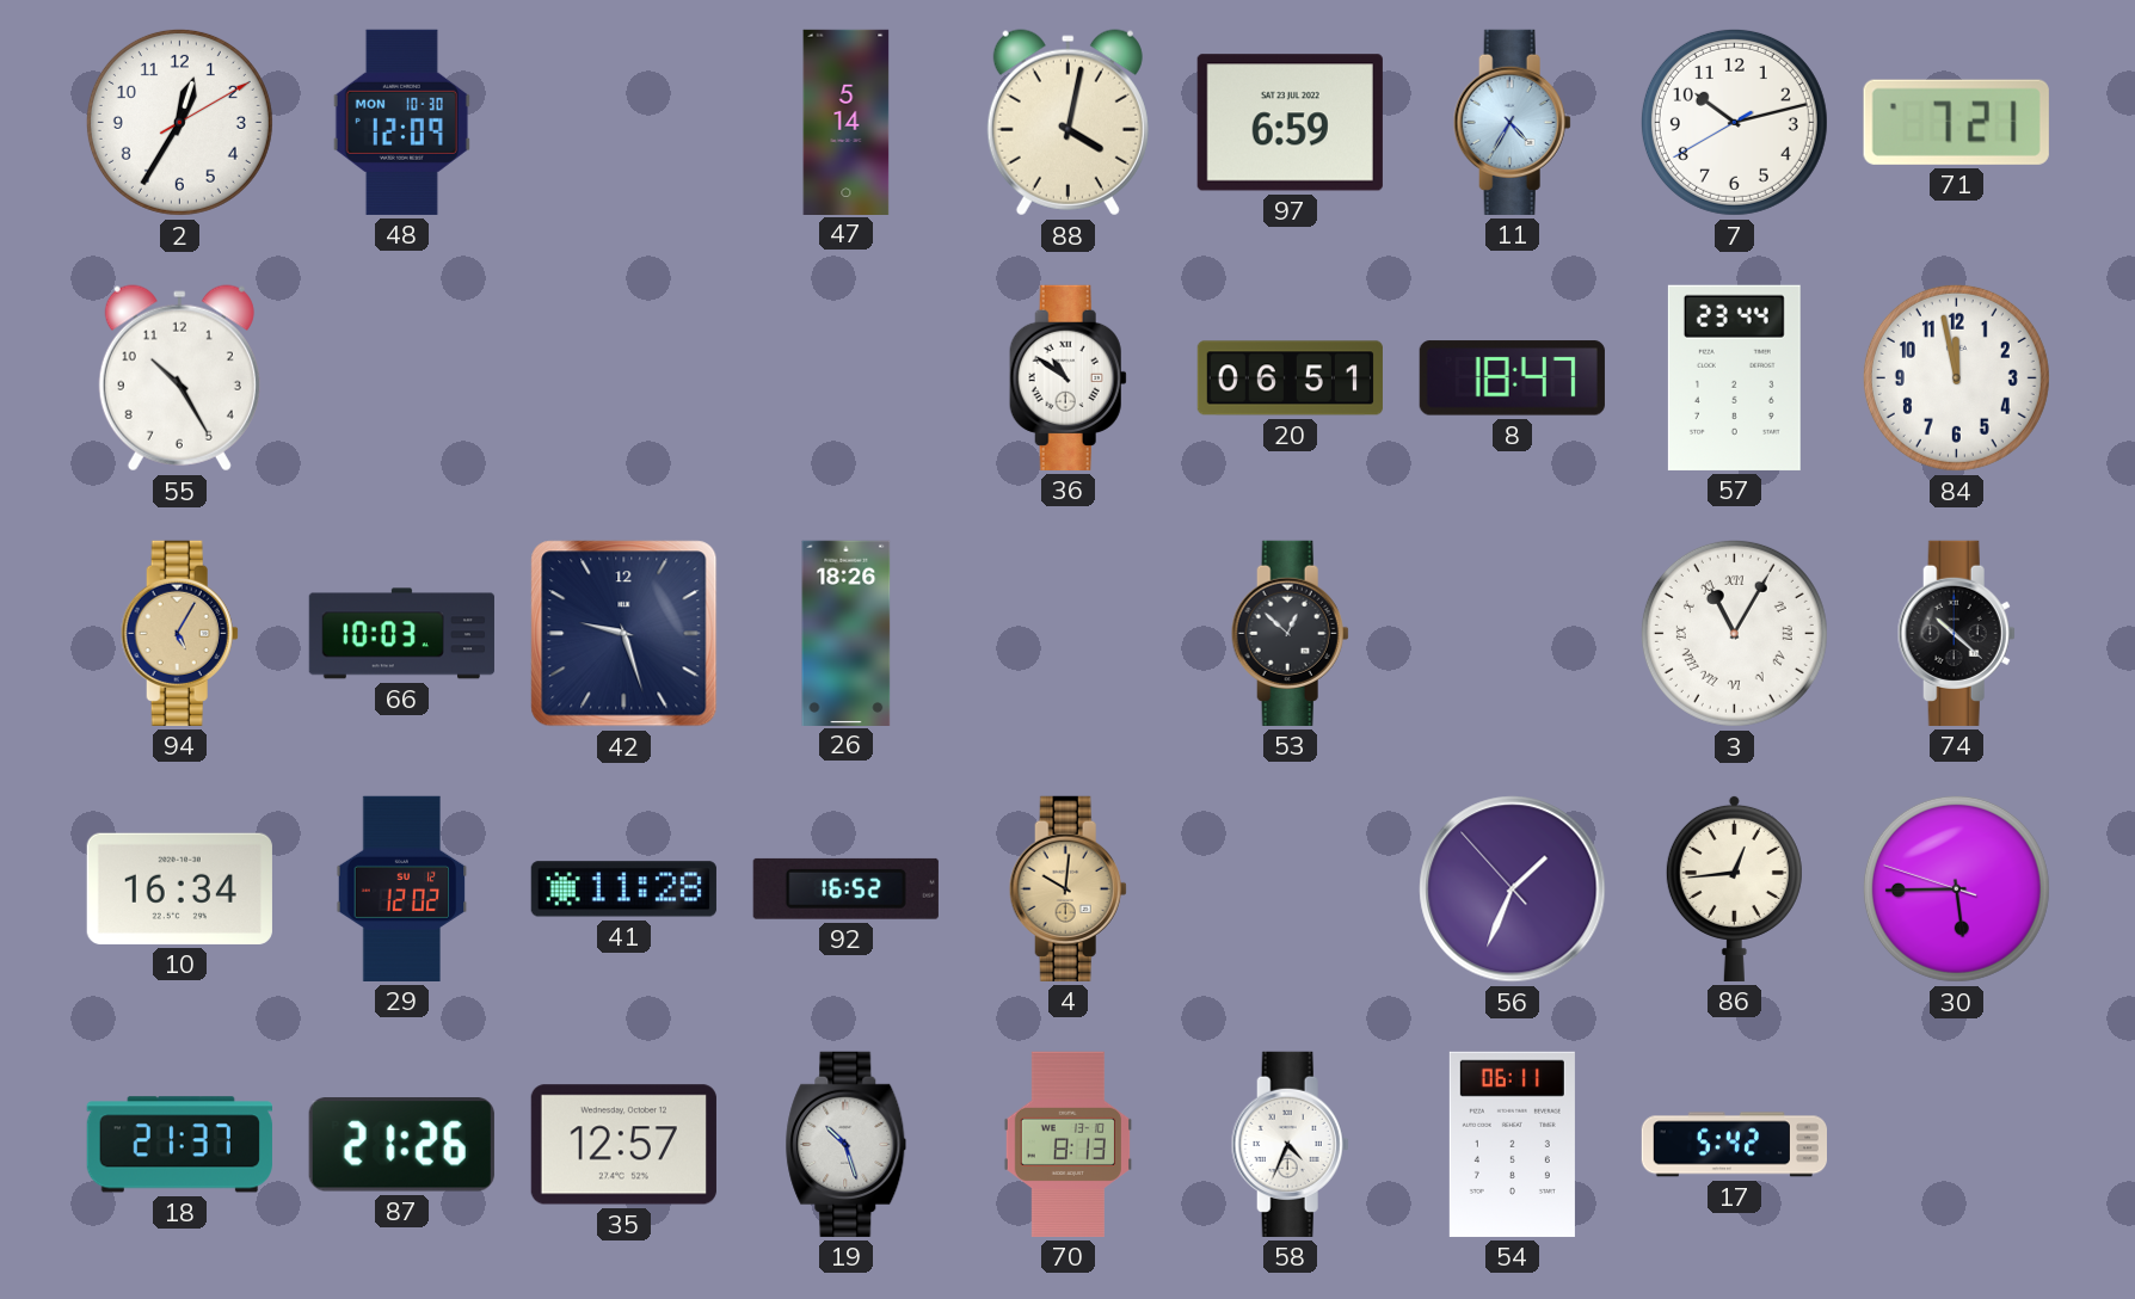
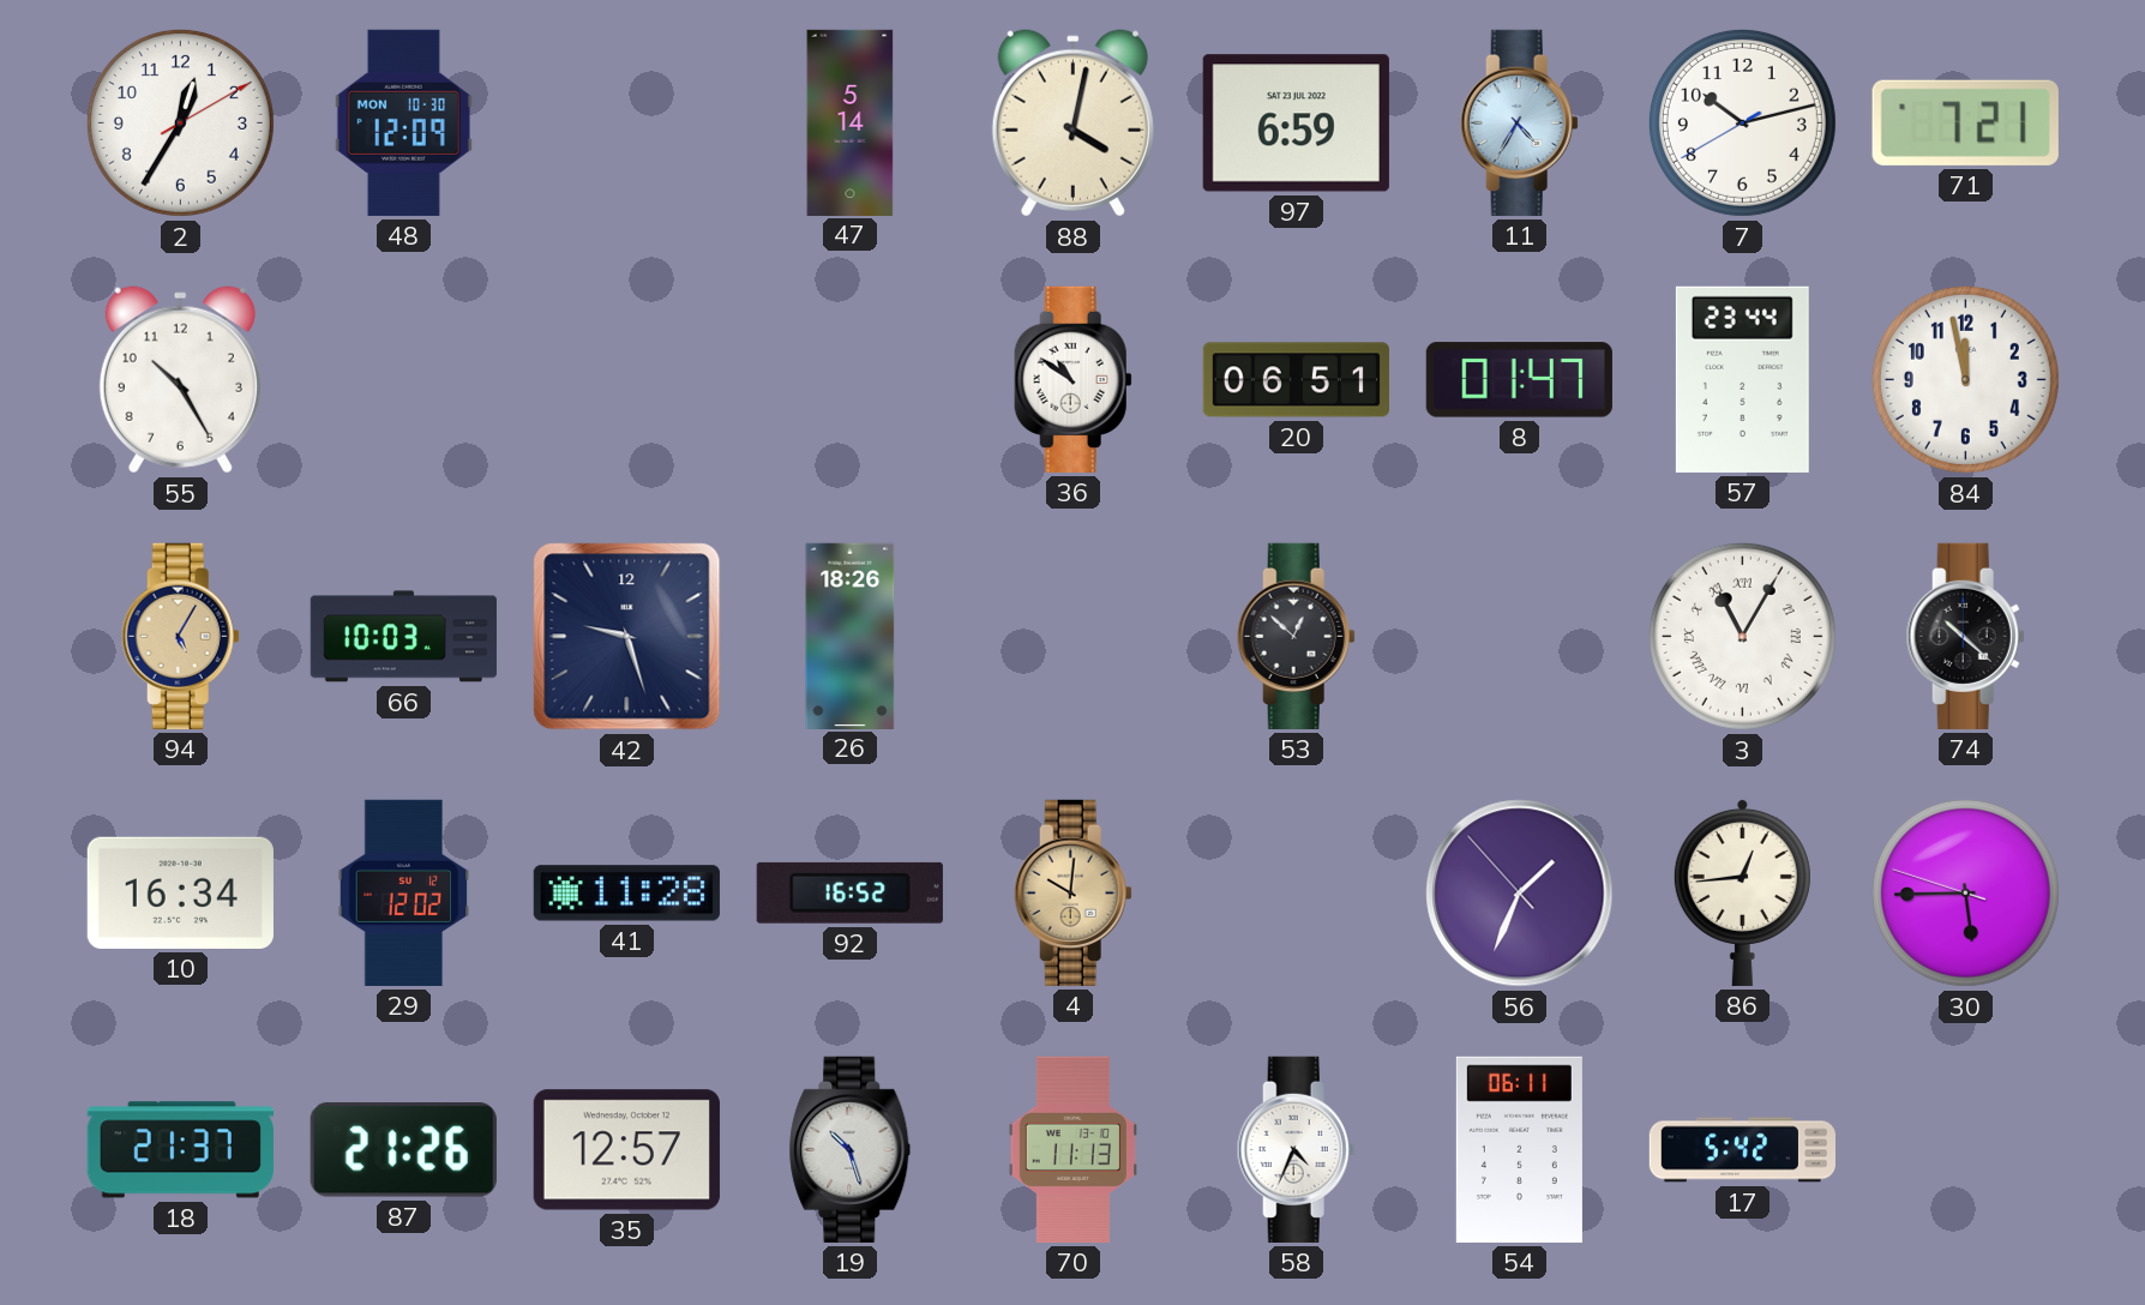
8: 18:47 -> 01:47
70: 8:13 -> 11:13
